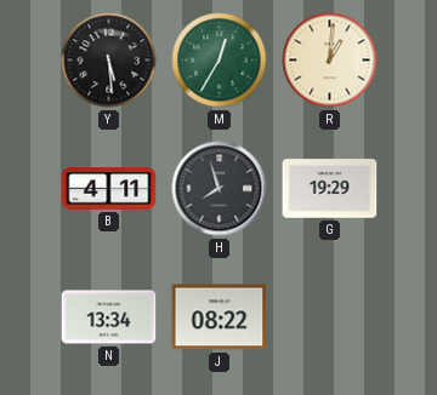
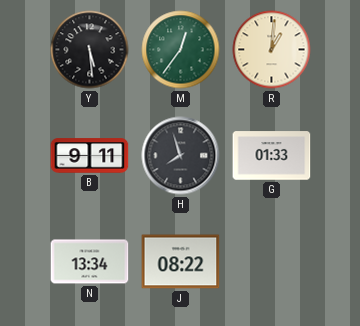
M: 12:35 -> 12:36
B: 4:11 -> 9:11
G: 19:29 -> 01:33
